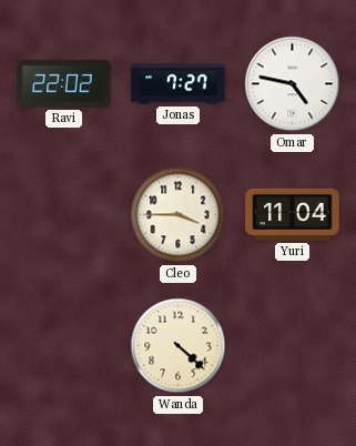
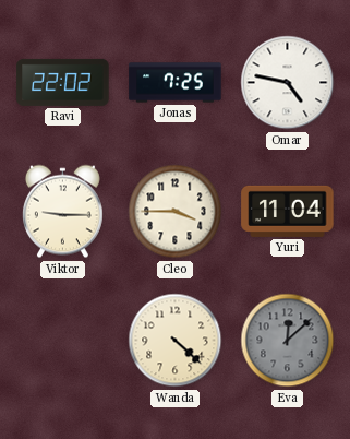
Jonas: 7:27 -> 7:25
Viktor: none -> 9:15
Eva: none -> 12:08
